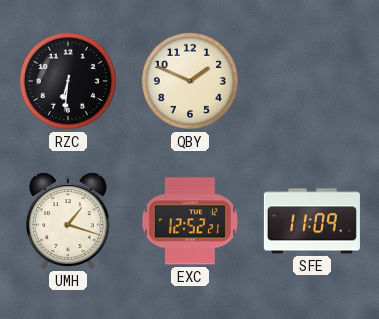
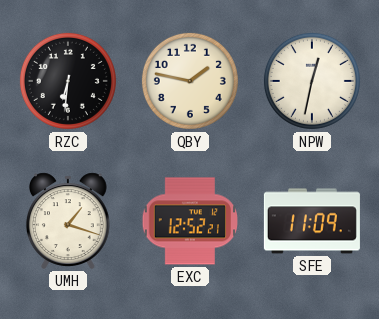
QBY: 1:49 -> 1:47
NPW: none -> 12:32
